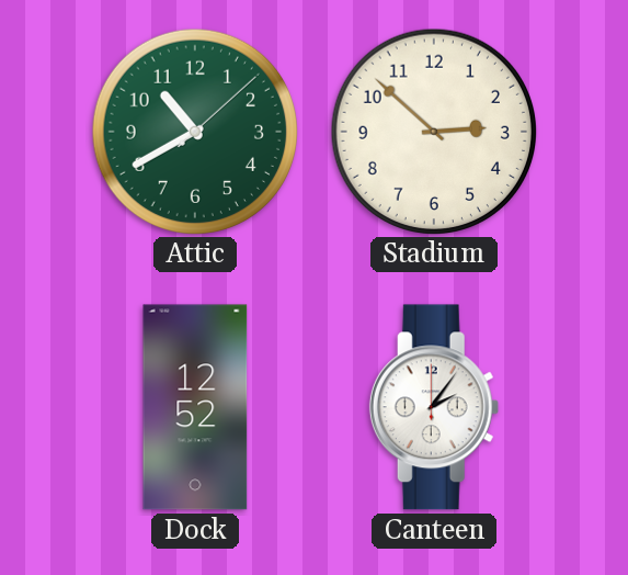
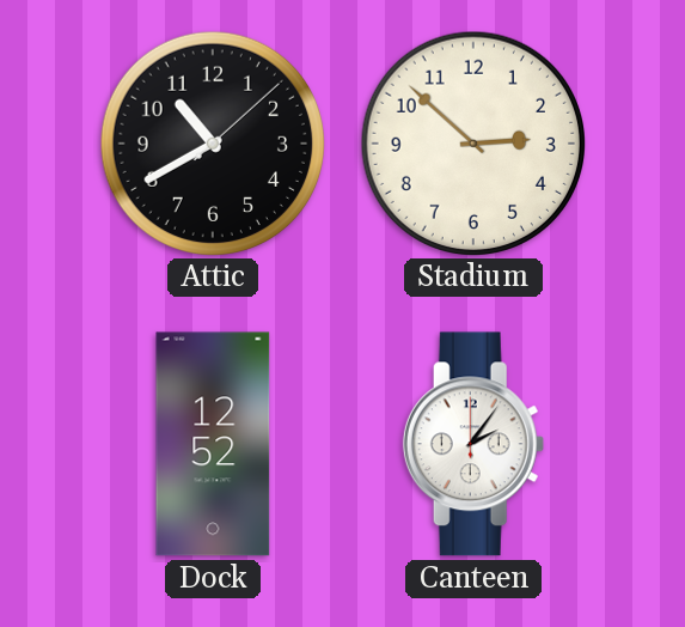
Attic dial: green -> black
